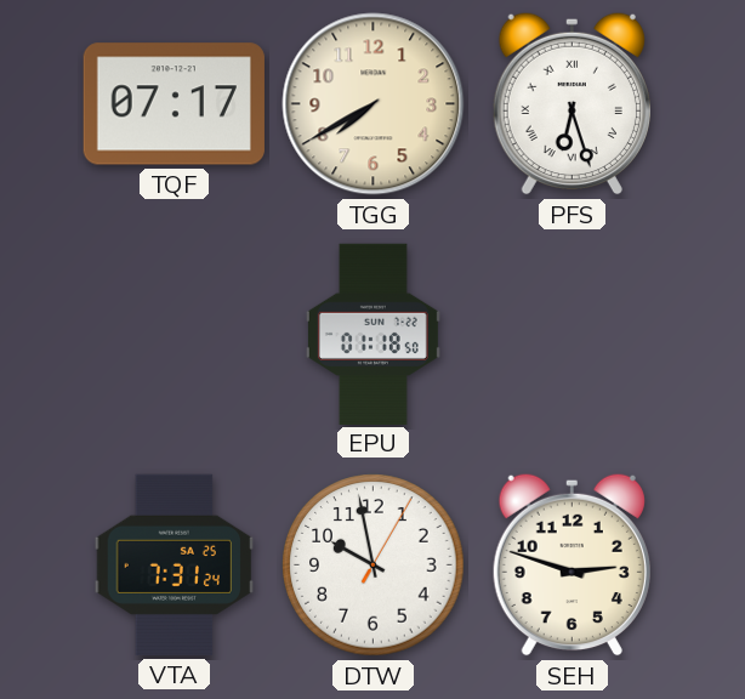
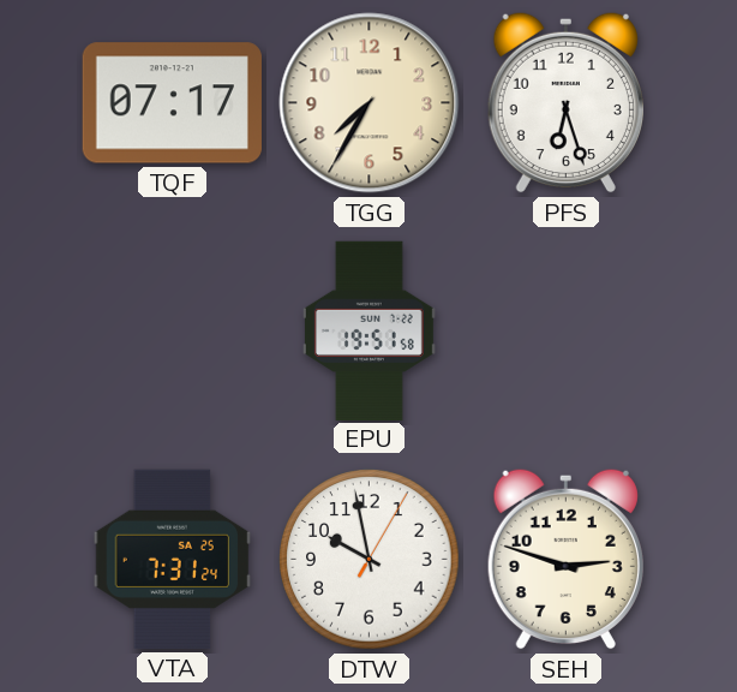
TGG: 7:40 -> 7:35
PFS numerals: Roman -> Arabic
EPU: 01:18 -> 19:51
